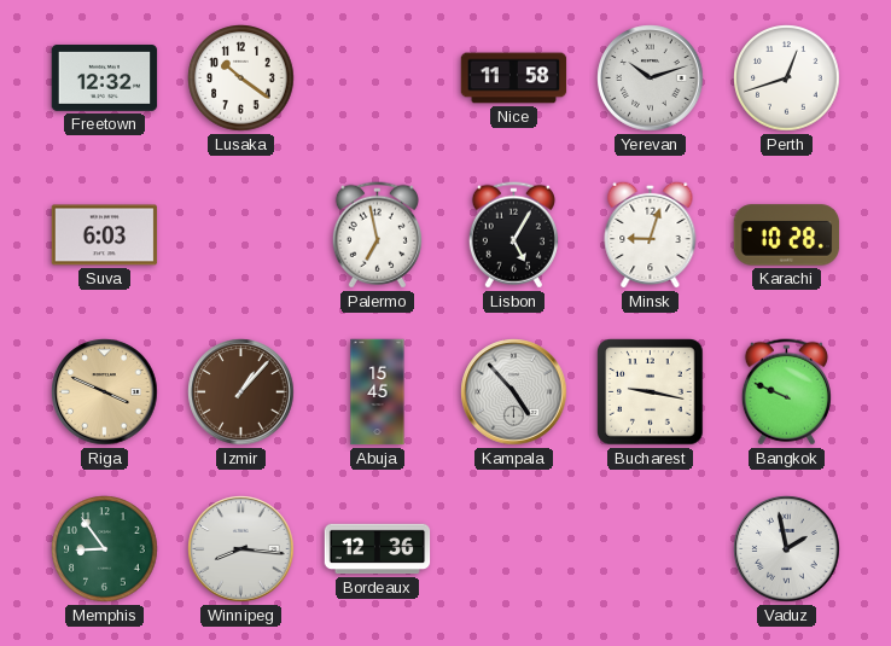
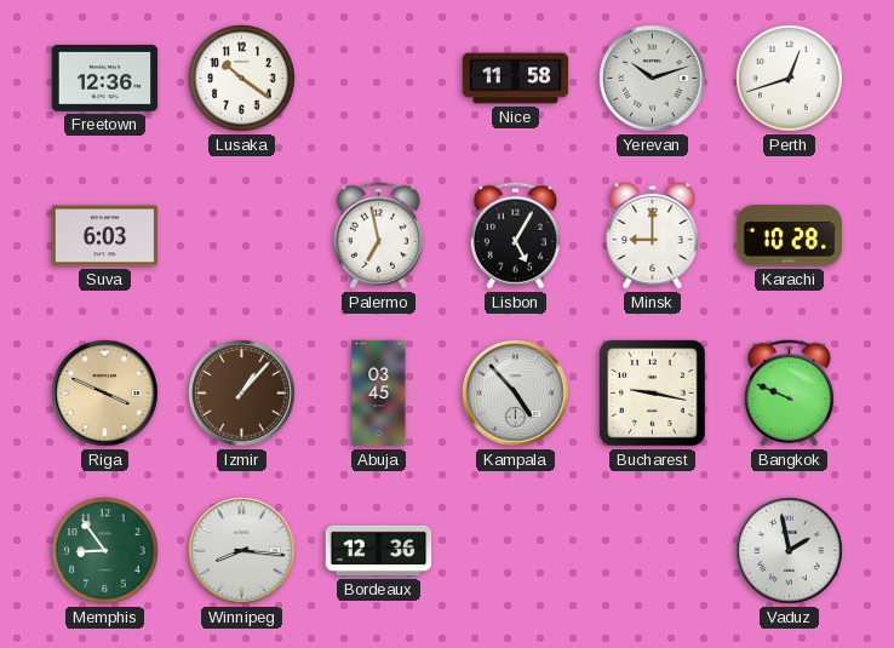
Freetown: 12:32 -> 12:36
Minsk: 9:03 -> 9:00
Abuja: 15:45 -> 03:45
